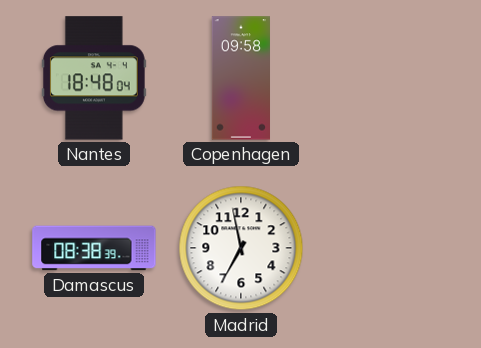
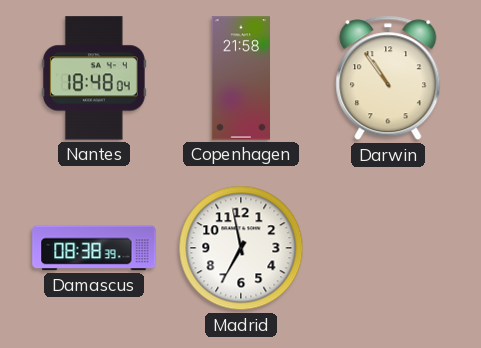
Copenhagen: 09:58 -> 21:58
Darwin: none -> 10:54
